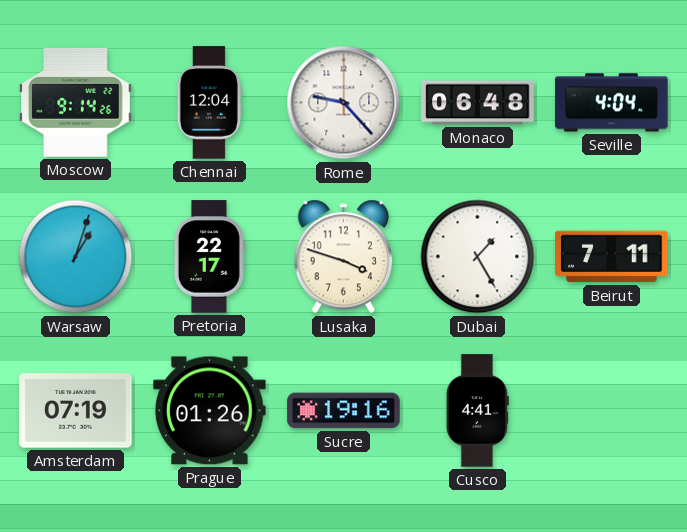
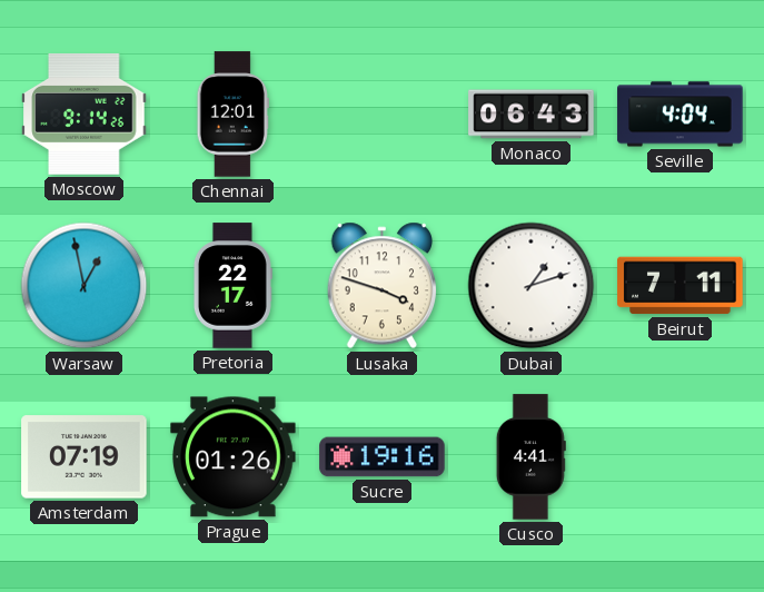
Chennai: 12:04 -> 12:01
Rome: 9:23 -> none
Monaco: 06:48 -> 06:43
Warsaw: 1:03 -> 12:58
Dubai: 1:25 -> 1:12
